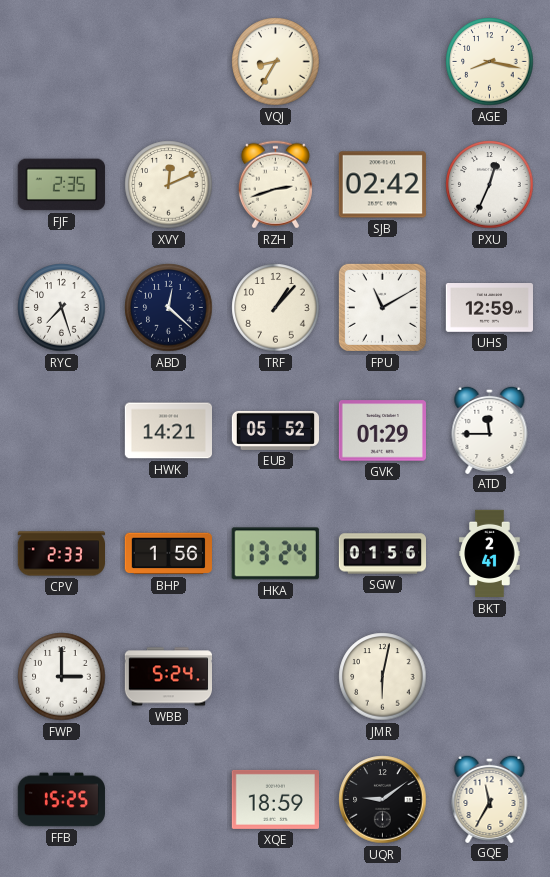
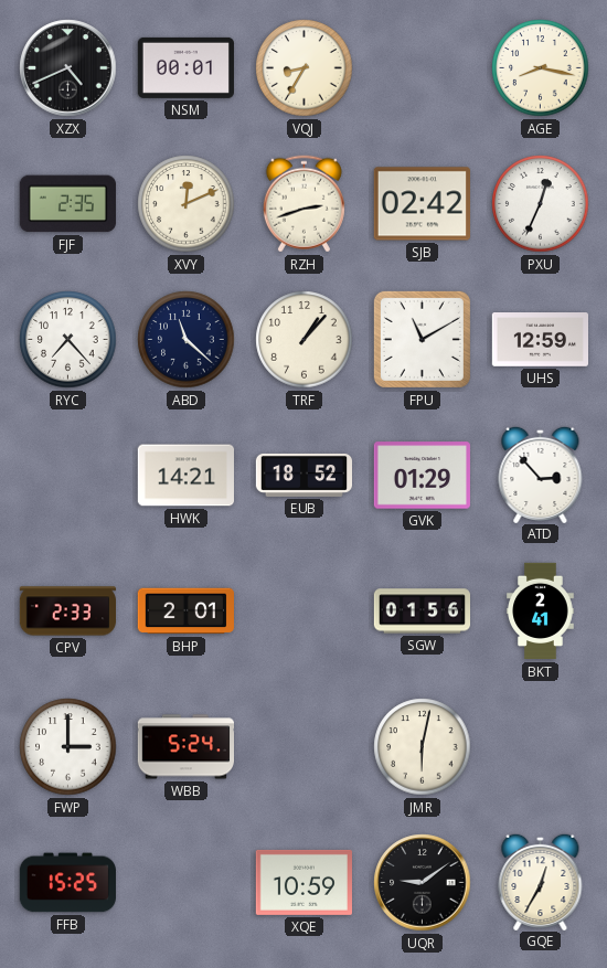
XZX: none -> 4:41
NSM: none -> 00:01
RYC: 7:27 -> 7:23
ABD: 12:22 -> 11:22
EUB: 05:52 -> 18:52
ATD: 11:45 -> 2:53
BHP: 1:56 -> 2:01
HKA: 13:24 -> none
XQE: 18:59 -> 10:59
GQE: 11:35 -> 12:35
